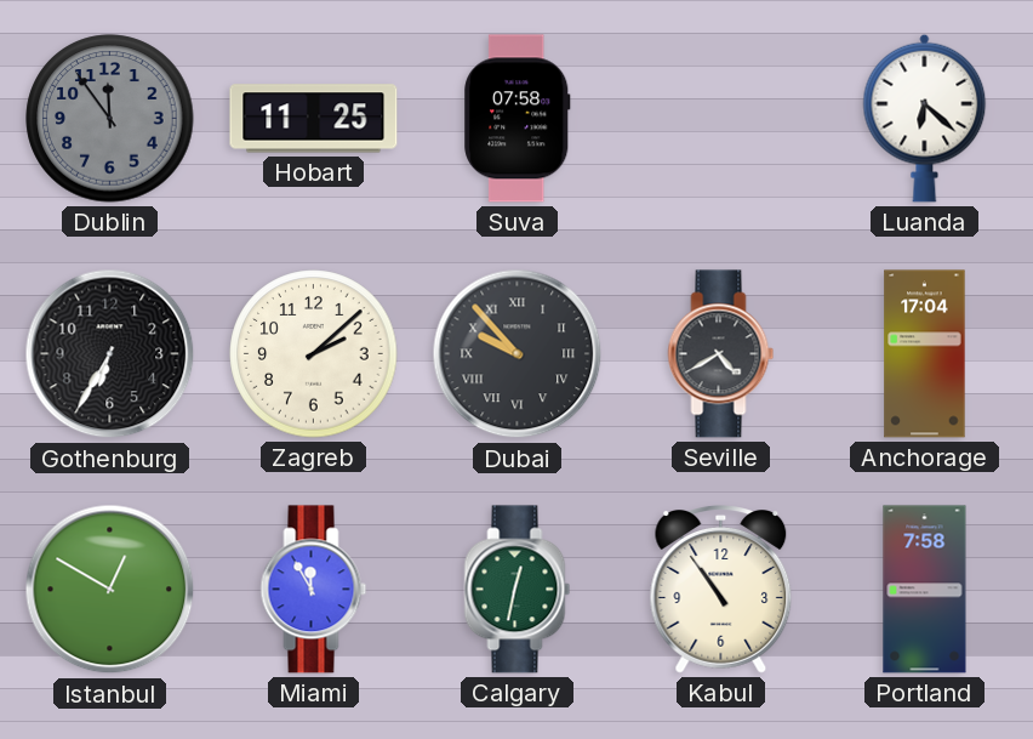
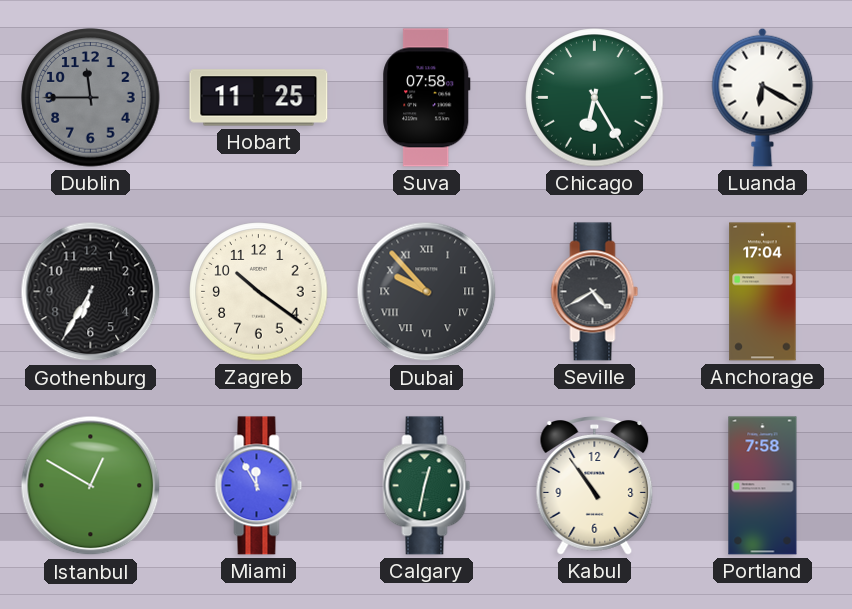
Dublin: 11:54 -> 11:45
Chicago: none -> 6:25
Luanda: 6:22 -> 6:20
Zagreb: 2:08 -> 10:21
